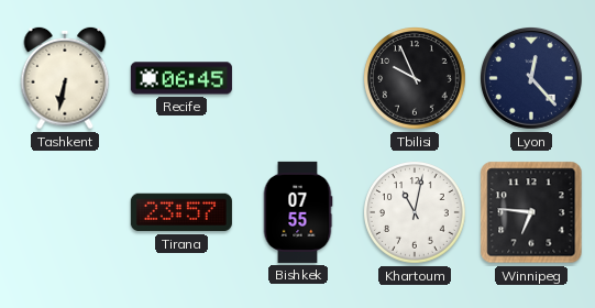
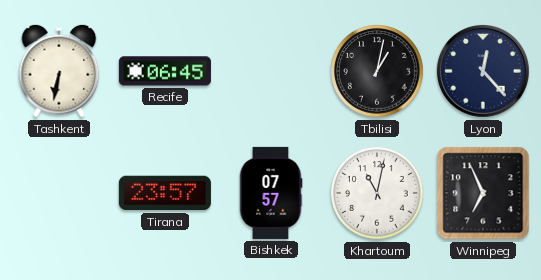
Tbilisi: 9:56 -> 1:02
Bishkek: 07:55 -> 07:57
Winnipeg: 6:46 -> 6:56
